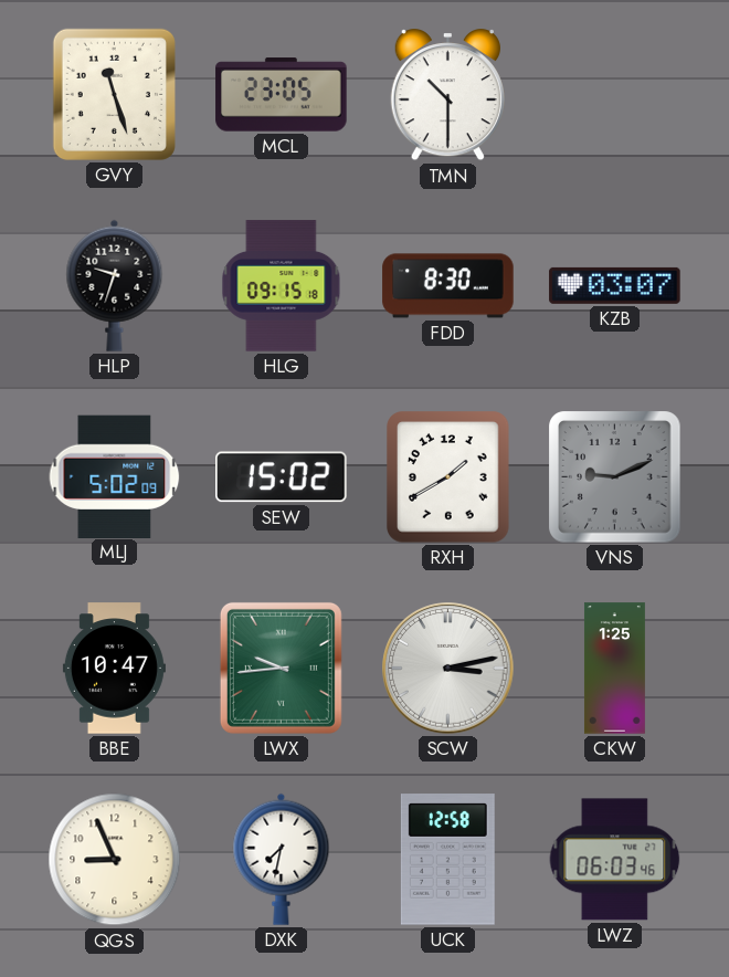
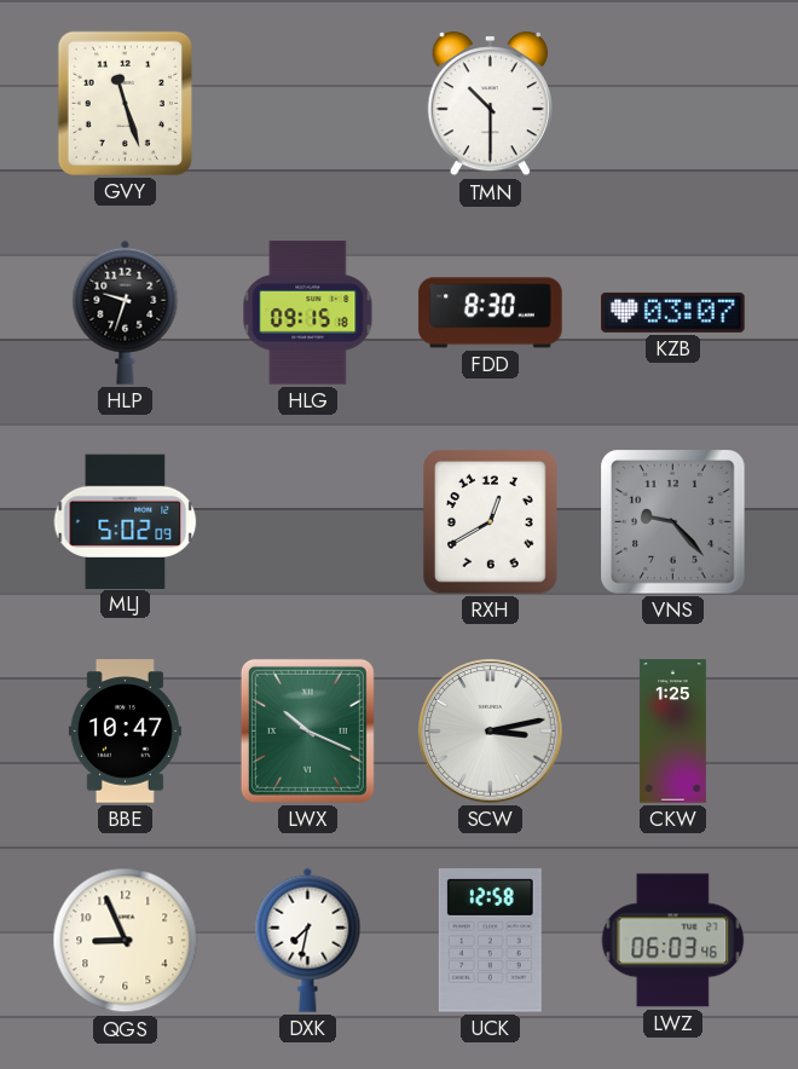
MCL: 23:05 -> none
SEW: 15:02 -> none
RXH: 1:40 -> 12:40
VNS: 9:11 -> 9:23
LWX: 9:44 -> 10:19
